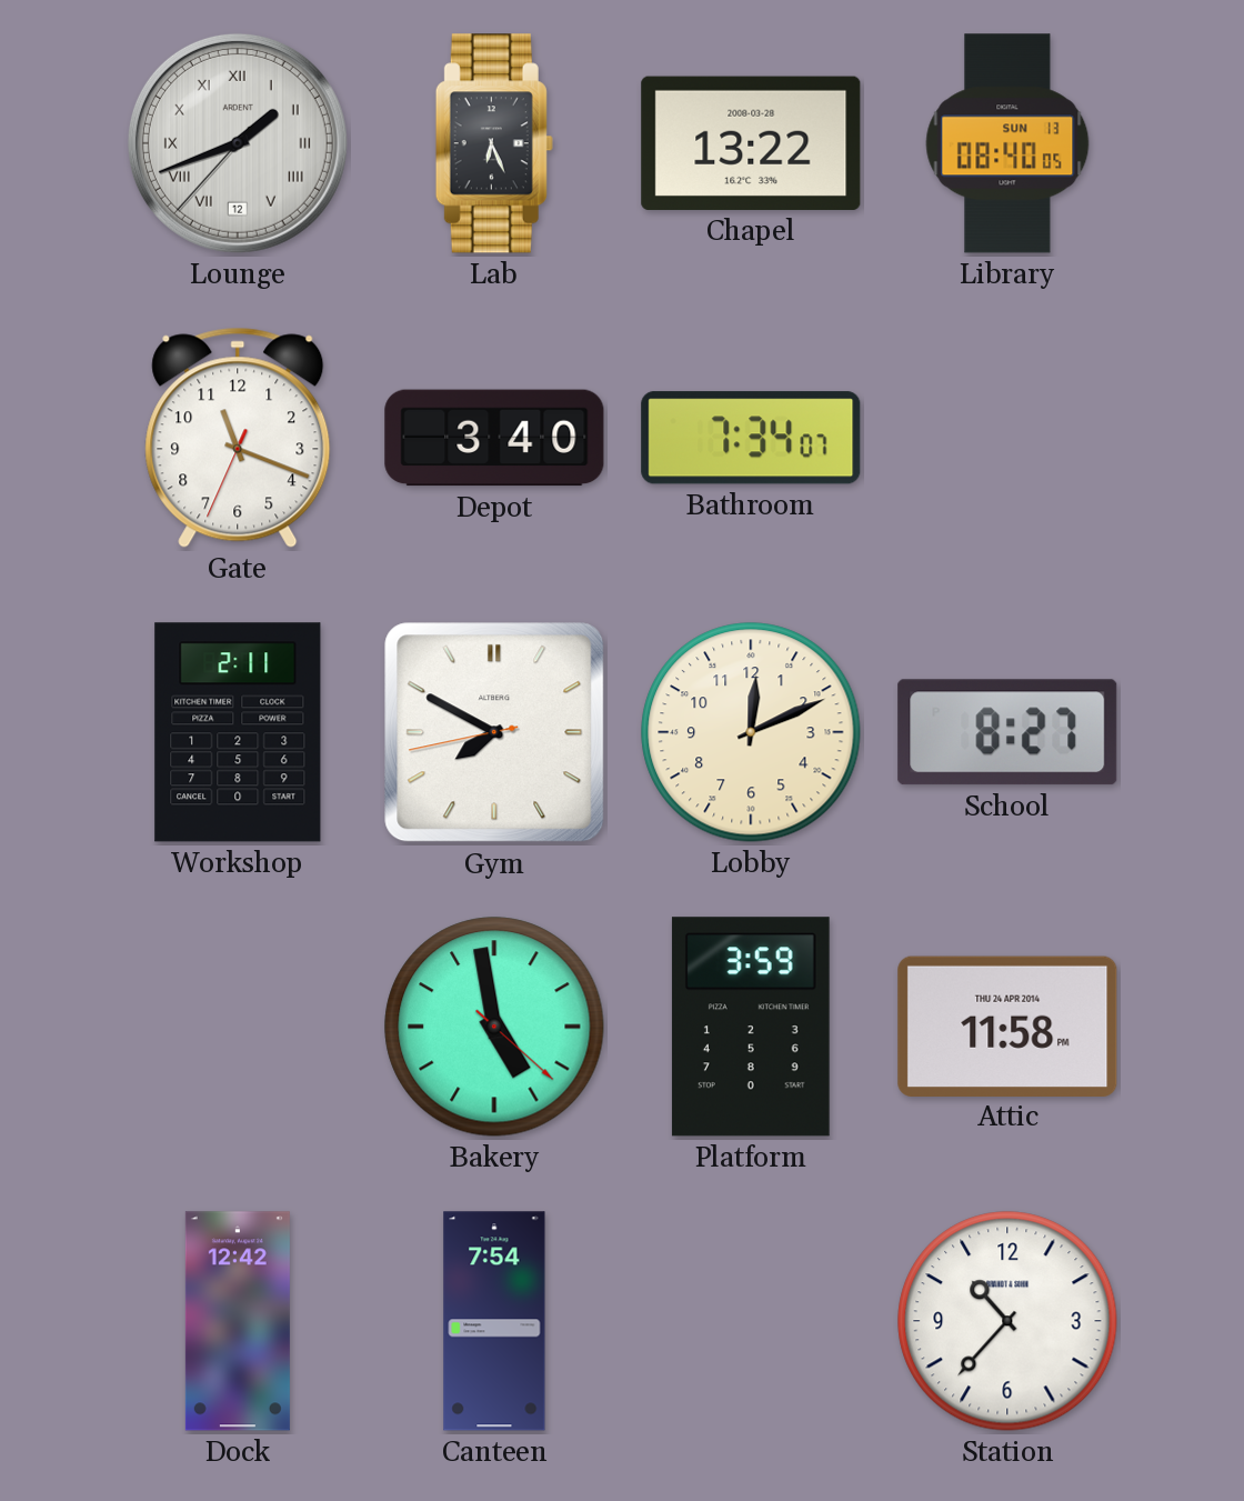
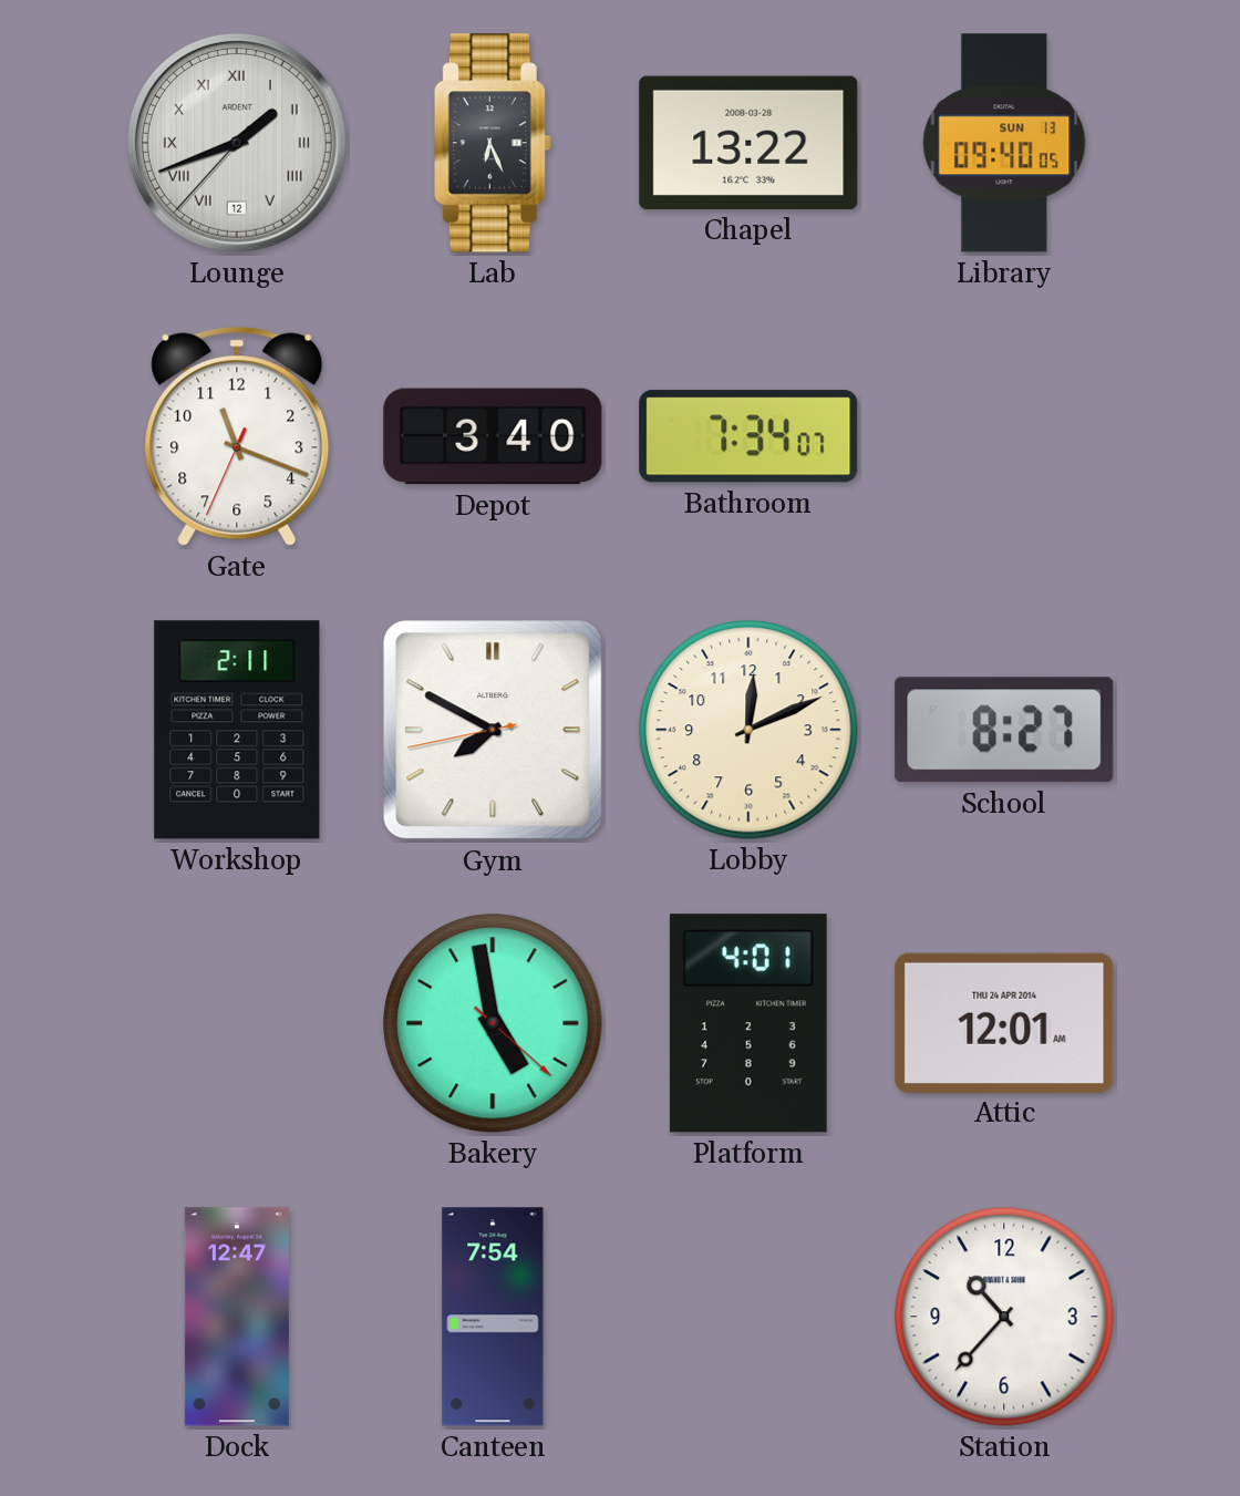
Library: 08:40 -> 09:40
Platform: 3:59 -> 4:01
Attic: 11:58 -> 12:01
Dock: 12:42 -> 12:47
